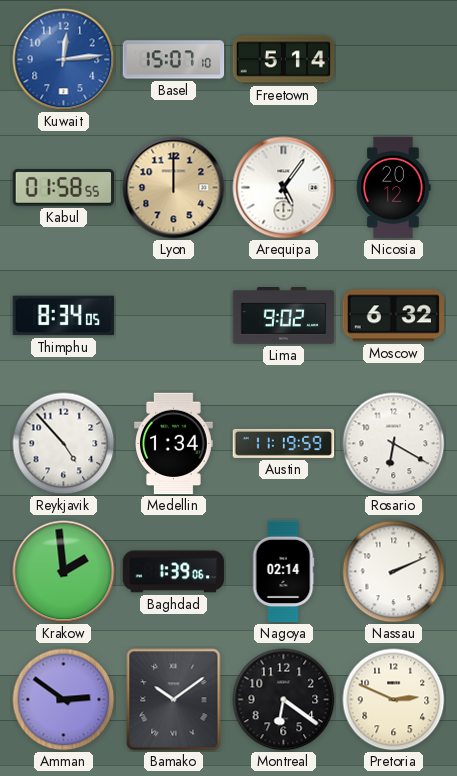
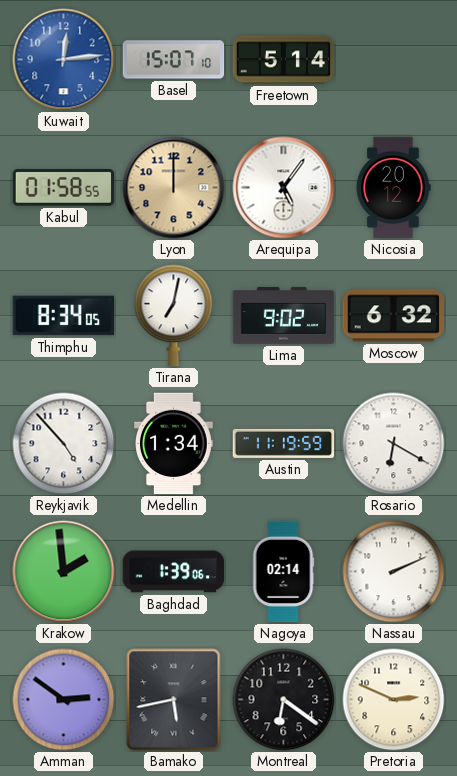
Tirana: none -> 7:02
Bamako: 10:09 -> 5:43
